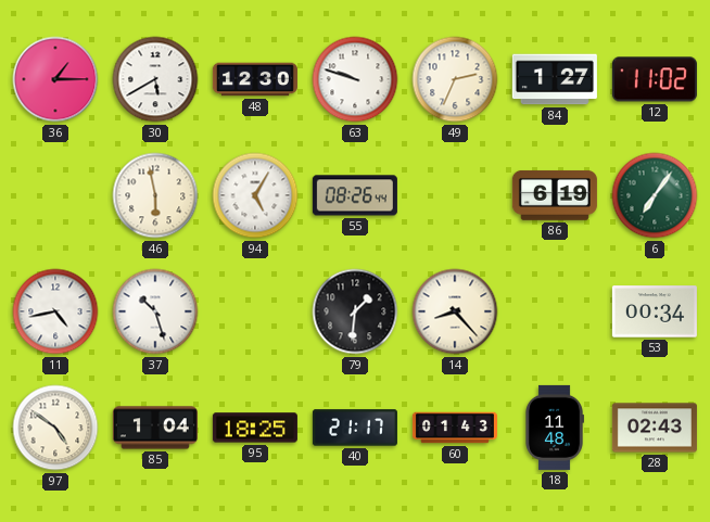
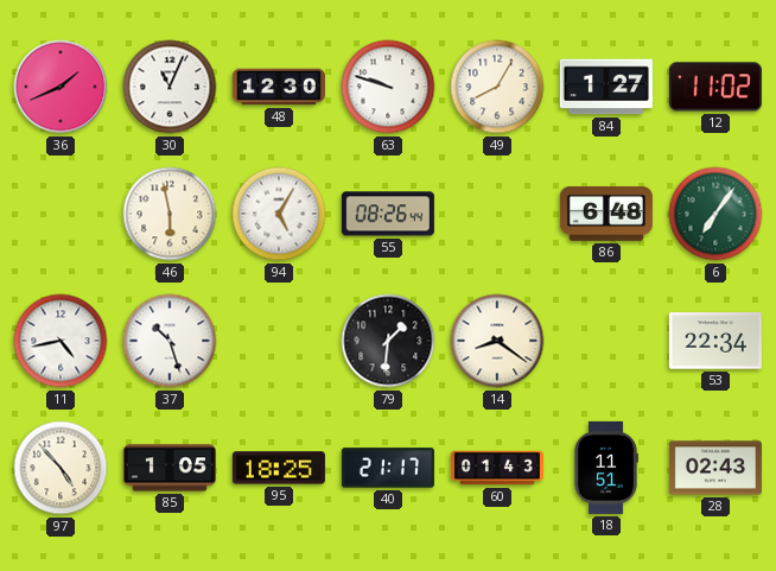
36: 1:15 -> 1:41
30: 5:40 -> 11:04
49: 2:34 -> 8:05
86: 6:19 -> 6:48
14: 8:23 -> 8:21
53: 00:34 -> 22:34
97: 4:51 -> 4:53
85: 1:04 -> 1:05
18: 11:48 -> 11:51
